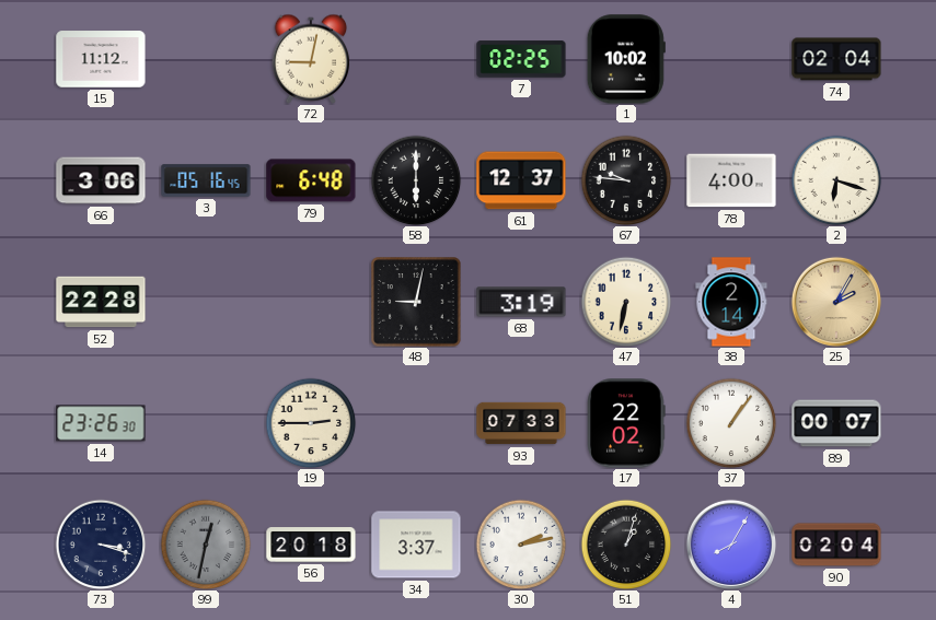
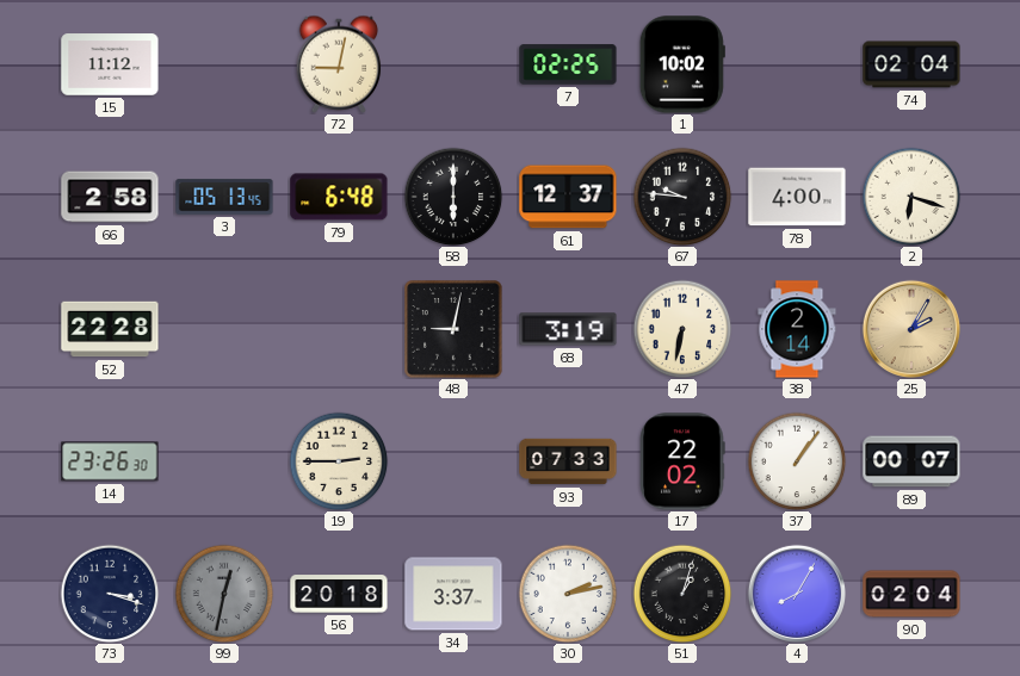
66: 3:06 -> 2:58
3: 05:16 -> 05:13
